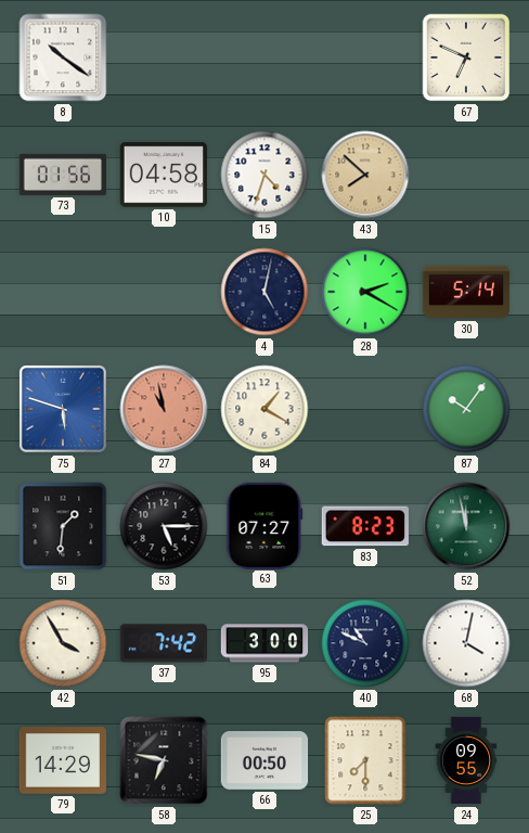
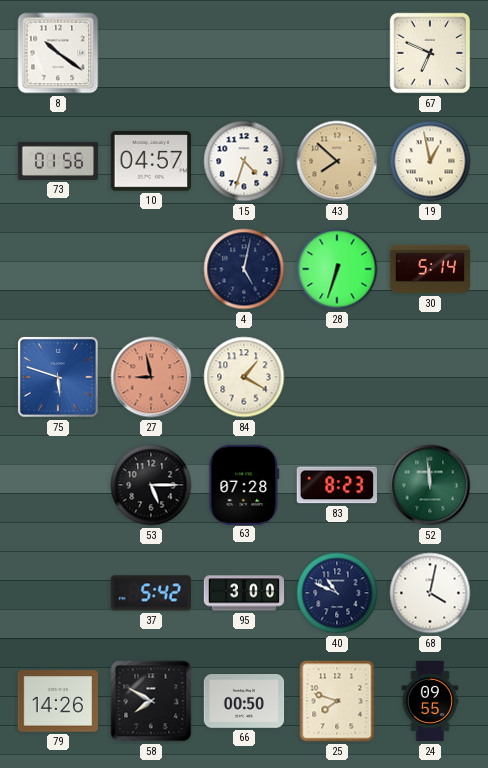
10: 04:58 -> 04:57
19: none -> 12:58
28: 2:20 -> 6:33
27: 10:58 -> 8:58
87: 10:06 -> none
51: 1:31 -> none
63: 07:27 -> 07:28
52: 11:58 -> 11:59
42: 3:55 -> none
37: 7:42 -> 5:42
79: 14:29 -> 14:26
58: 6:47 -> 7:50
25: 7:30 -> 7:48
